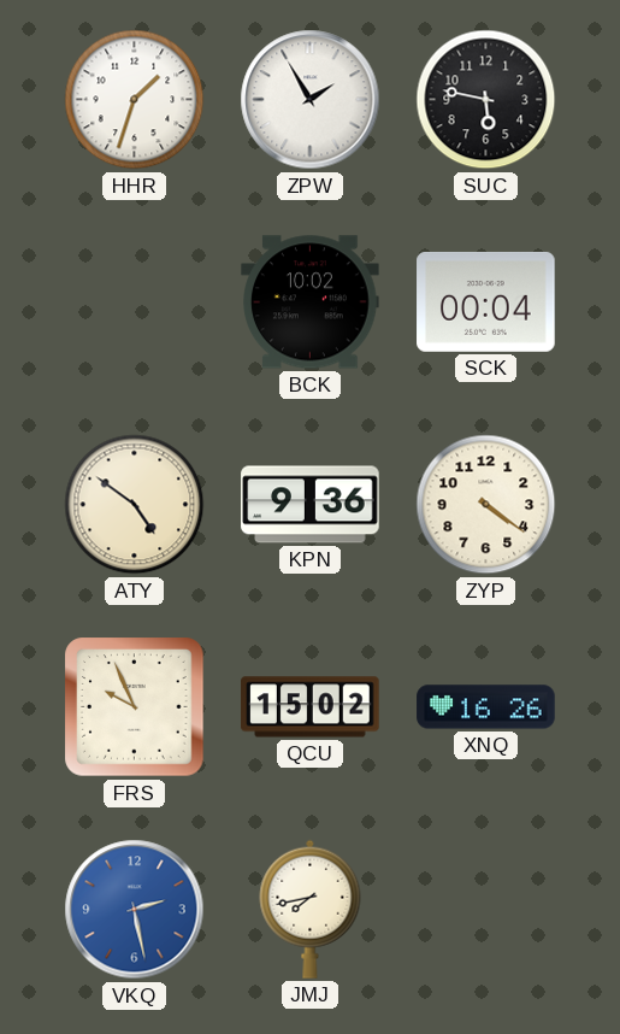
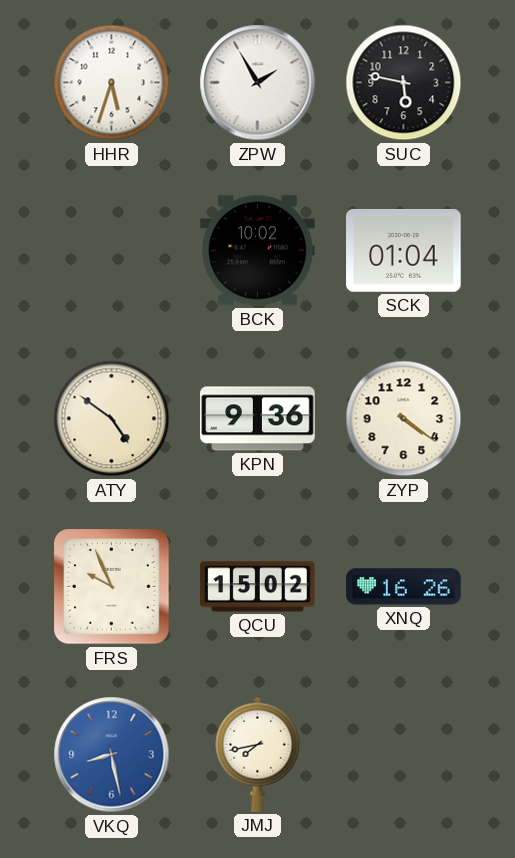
HHR: 1:33 -> 5:33
SCK: 00:04 -> 01:04
VKQ: 2:28 -> 8:28
